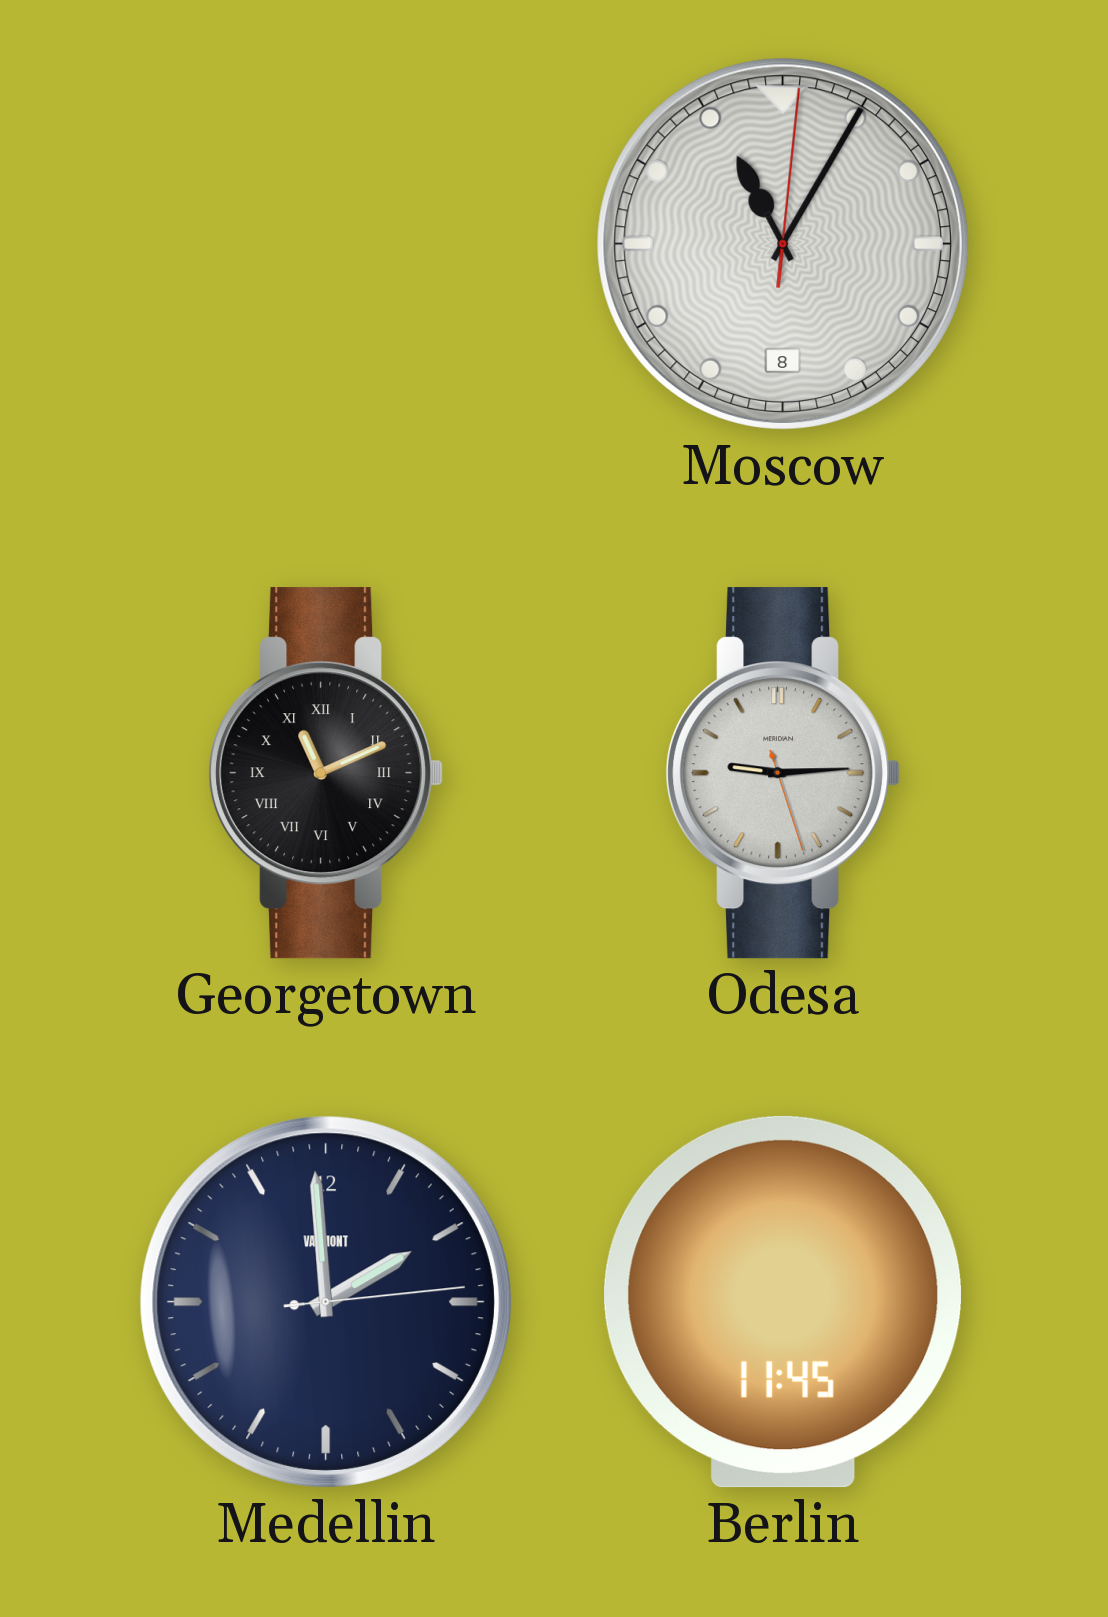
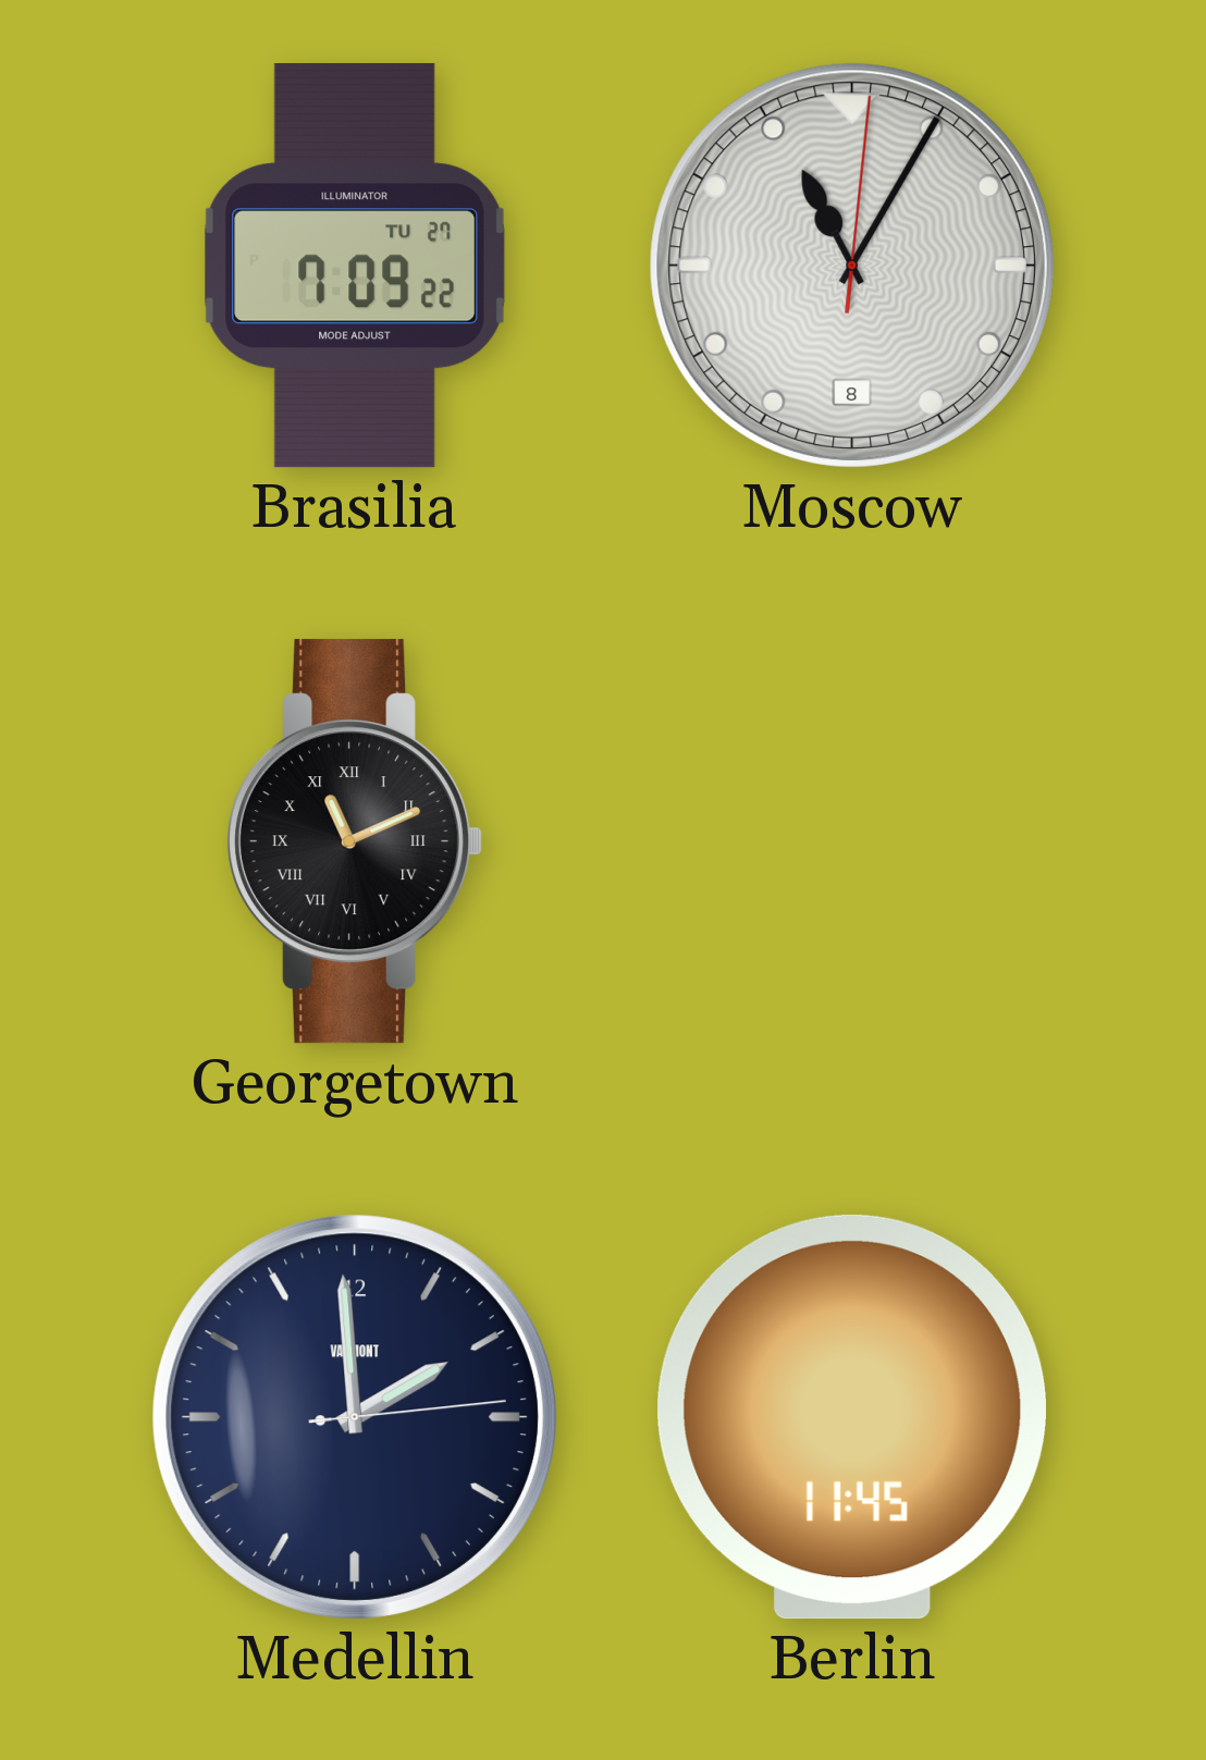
Brasilia: none -> 7:09
Odesa: 9:14 -> none
